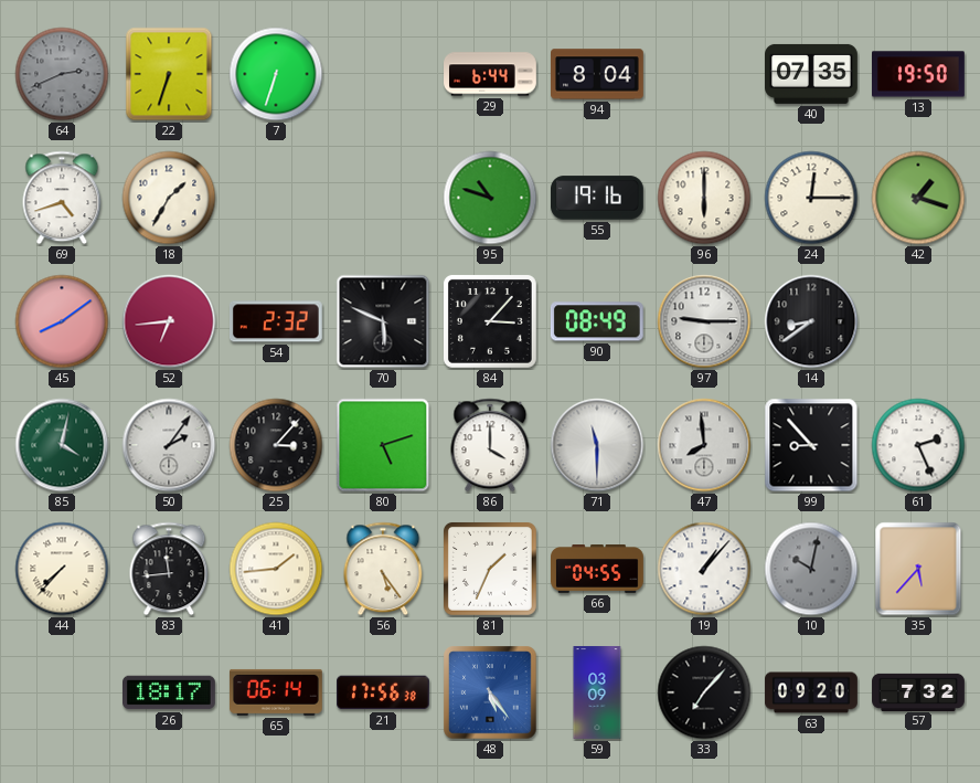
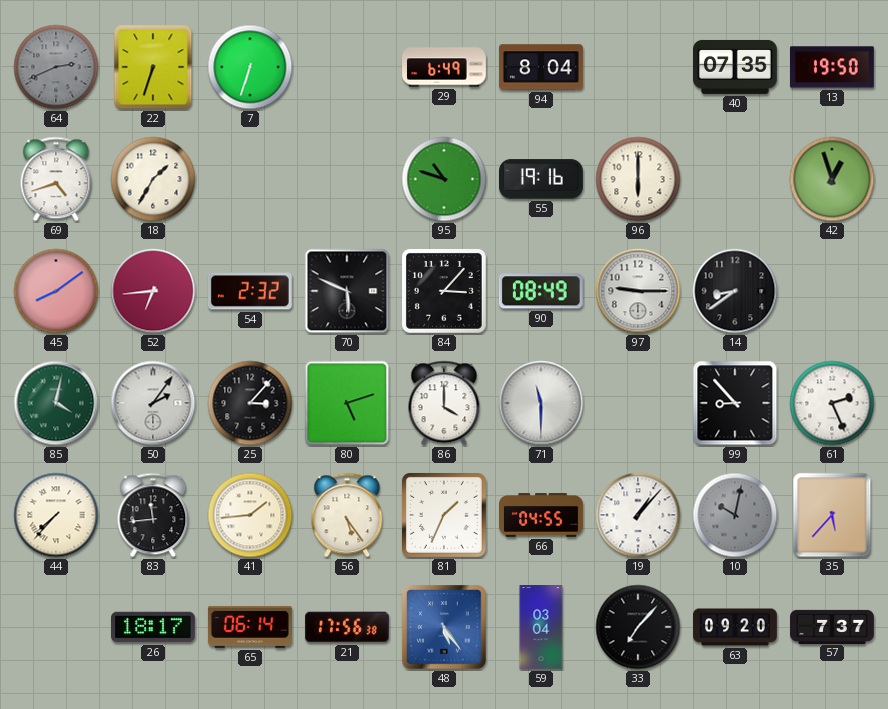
29: 6:44 -> 6:49
24: 12:15 -> none
42: 1:18 -> 12:57
47: 7:59 -> none
59: 03:09 -> 03:04
57: 7:32 -> 7:37
